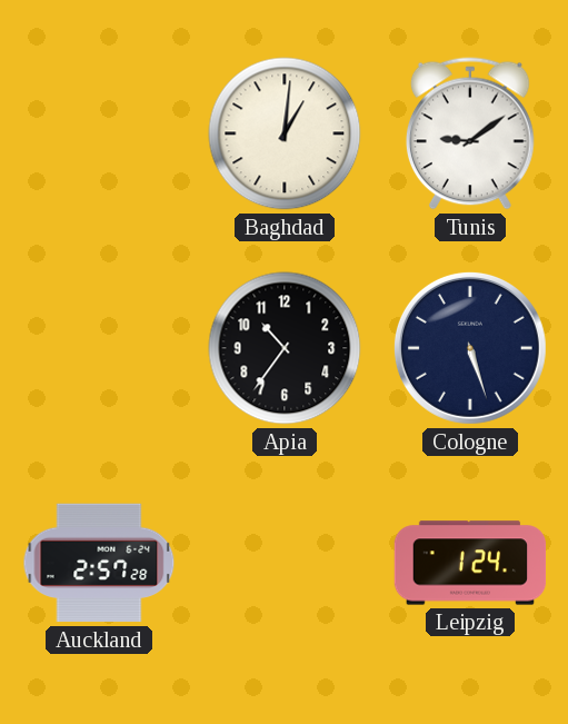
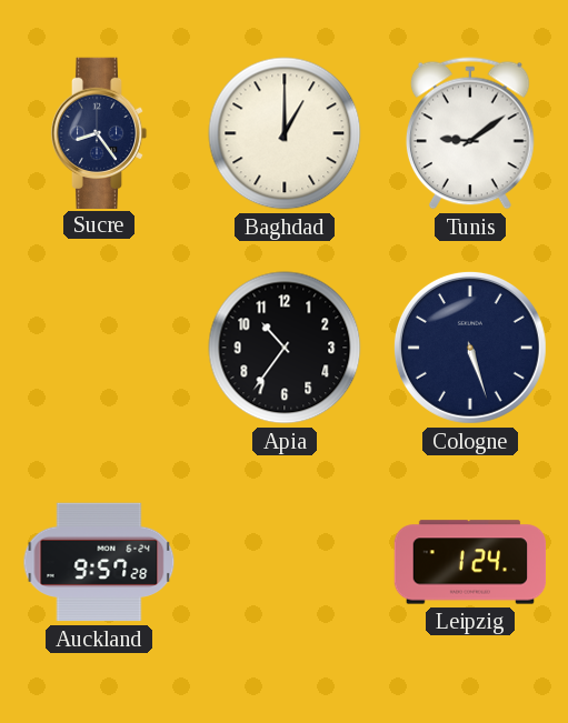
Sucre: none -> 8:24
Baghdad: 1:01 -> 1:00
Auckland: 2:57 -> 9:57
